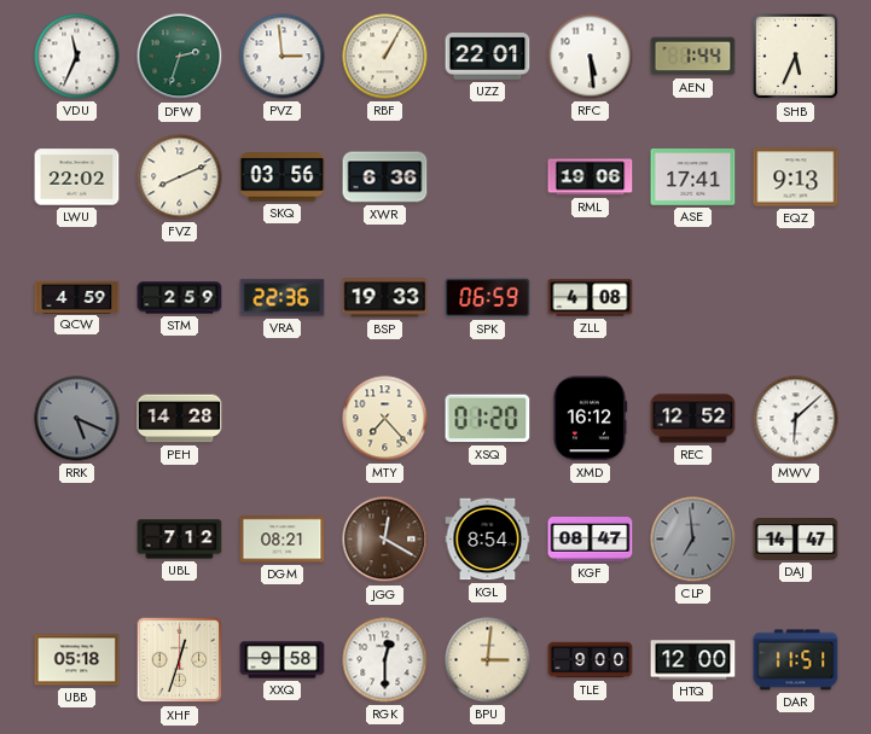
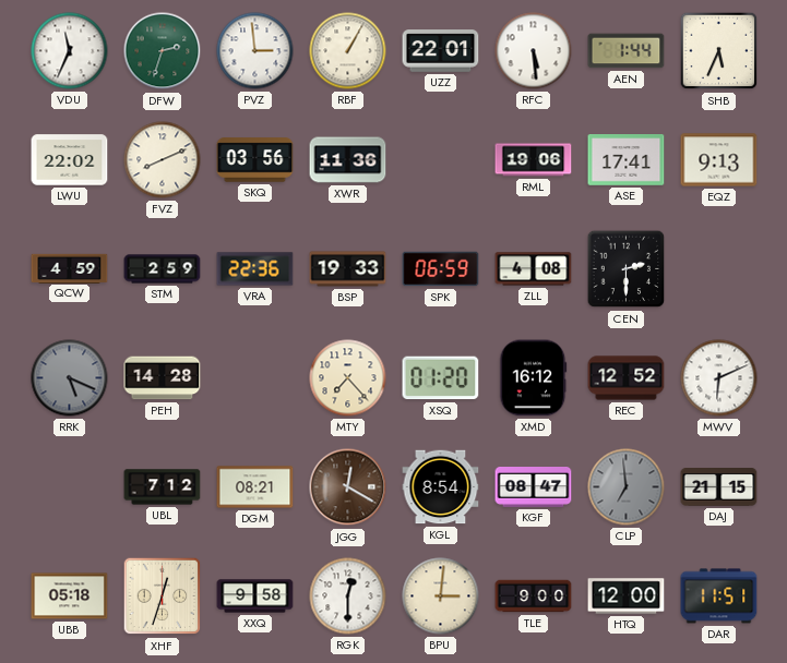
XWR: 6:36 -> 11:36
CEN: none -> 2:30
MWV: 6:08 -> 6:11
DAJ: 14:47 -> 21:15
